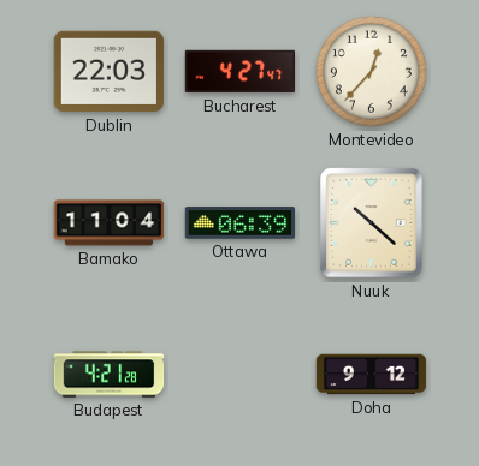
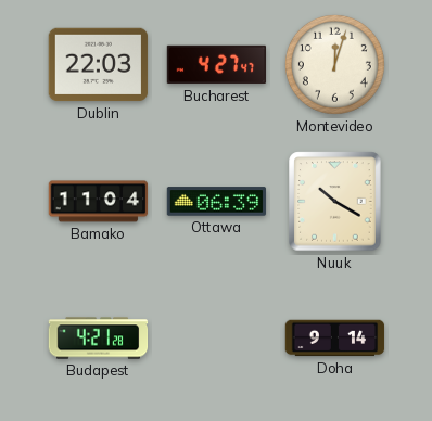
Montevideo: 12:37 -> 12:03
Nuuk: 10:22 -> 10:20
Doha: 9:12 -> 9:14
